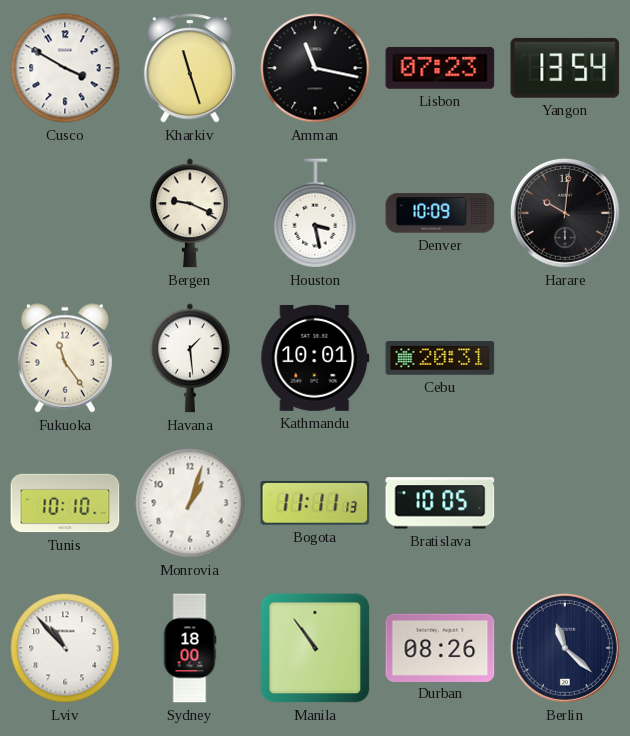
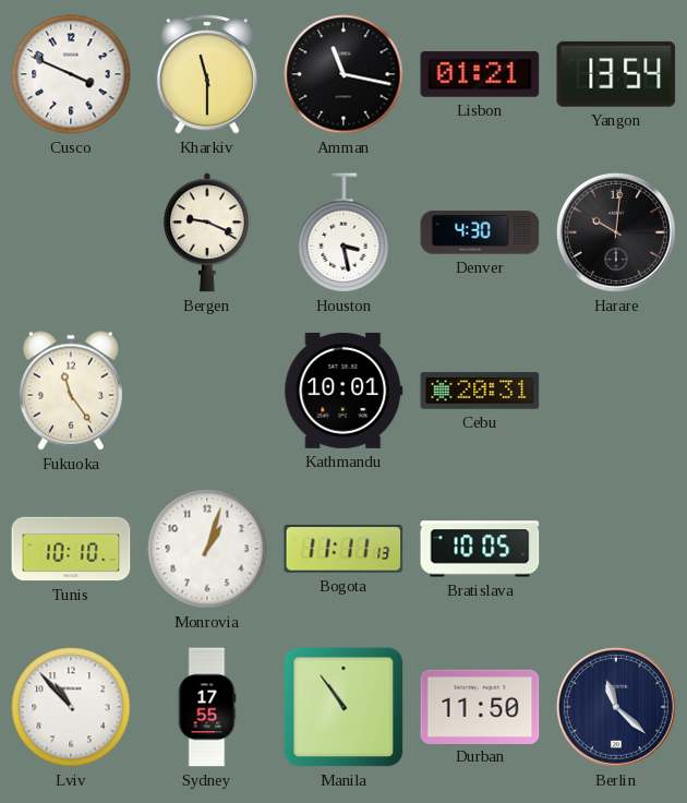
Cusco: 3:50 -> 3:49
Kharkiv: 11:27 -> 11:30
Lisbon: 07:23 -> 01:21
Denver: 10:09 -> 4:30
Havana: 1:29 -> none
Sydney: 18:00 -> 17:55
Durban: 08:26 -> 11:50
